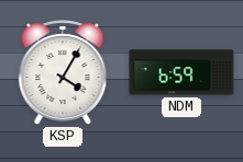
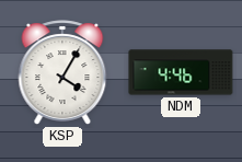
NDM: 6:59 -> 4:46
